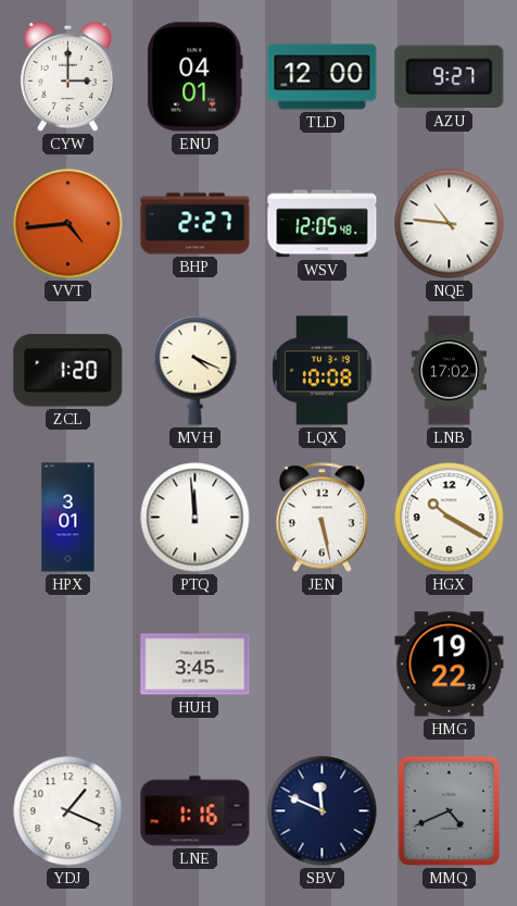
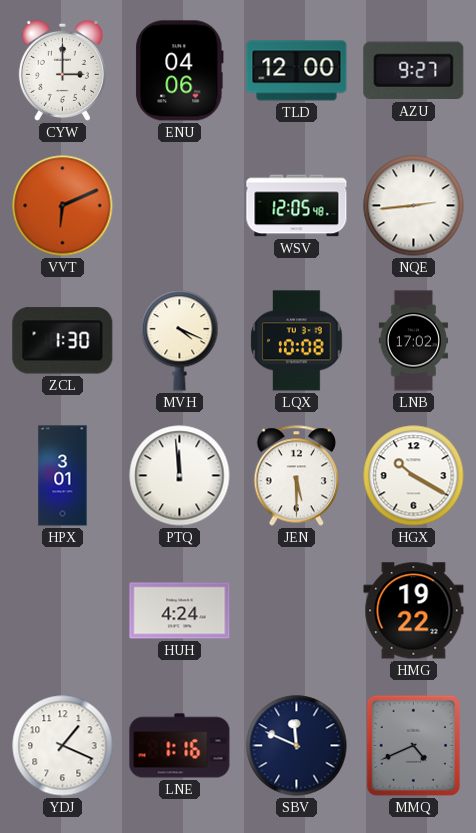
ENU: 04:01 -> 04:06
VVT: 4:44 -> 6:11
BHP: 2:27 -> none
NQE: 10:46 -> 2:44
ZCL: 1:20 -> 1:30
JEN: 5:28 -> 5:30
HUH: 3:45 -> 4:24
